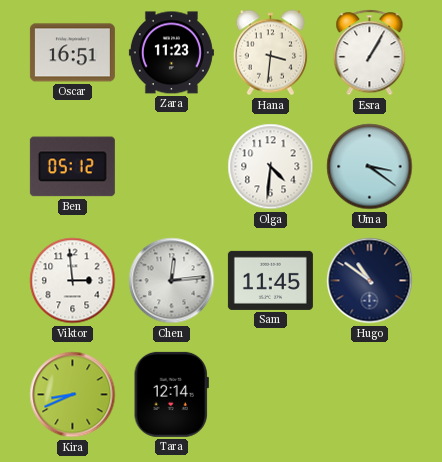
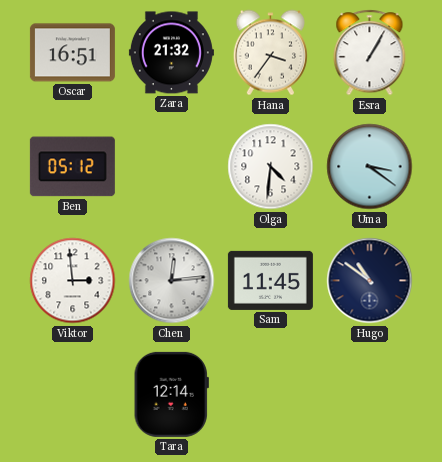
Zara: 11:23 -> 21:32
Hana: 3:31 -> 3:36
Kira: 8:41 -> none
